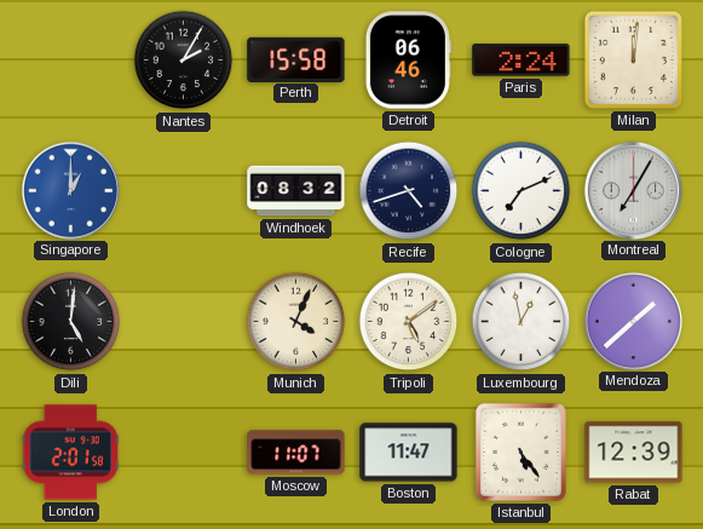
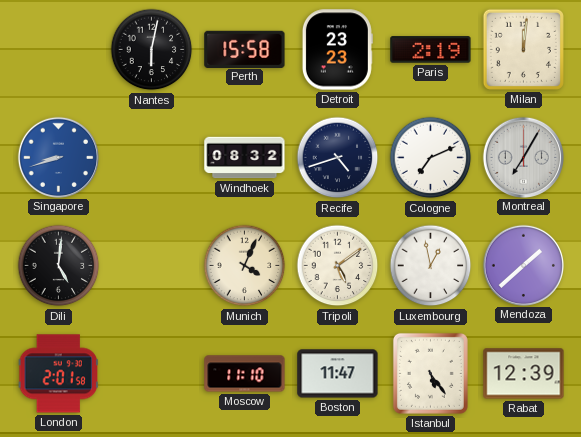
Nantes: 2:05 -> 6:02
Detroit: 06:46 -> 23:23
Paris: 2:24 -> 2:19
Singapore: 1:00 -> 8:42
Moscow: 11:07 -> 11:10
